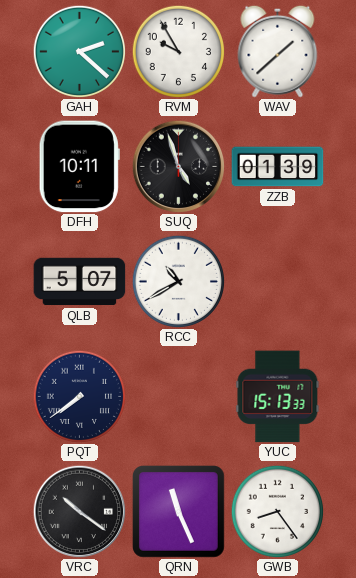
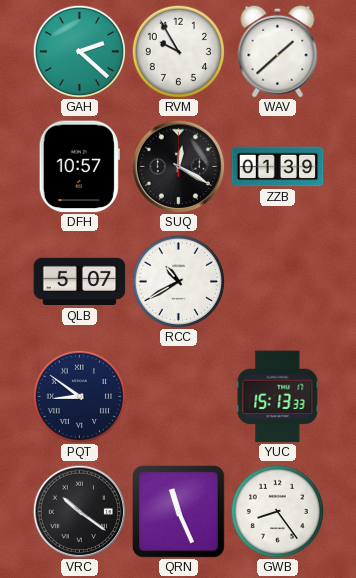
DFH: 10:11 -> 10:57
SUQ: 4:57 -> 12:20
PQT: 7:39 -> 8:51
